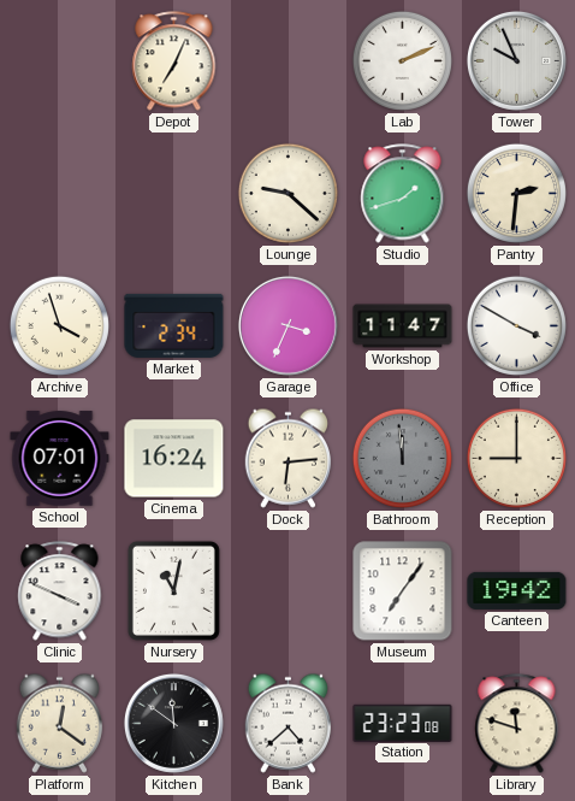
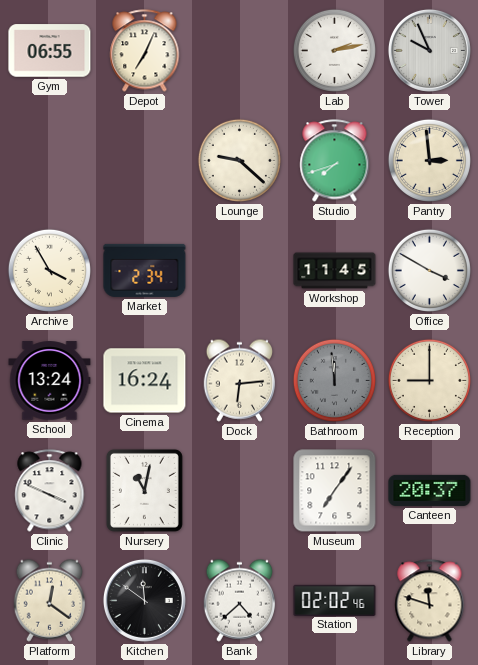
Gym: none -> 06:55
Lab: 2:11 -> 2:13
Studio: 1:42 -> 7:42
Pantry: 2:31 -> 2:59
Archive: 3:57 -> 3:55
Garage: 3:34 -> none
Workshop: 11:47 -> 11:45
School: 07:01 -> 13:24
Canteen: 19:42 -> 20:37
Station: 23:23 -> 02:02
